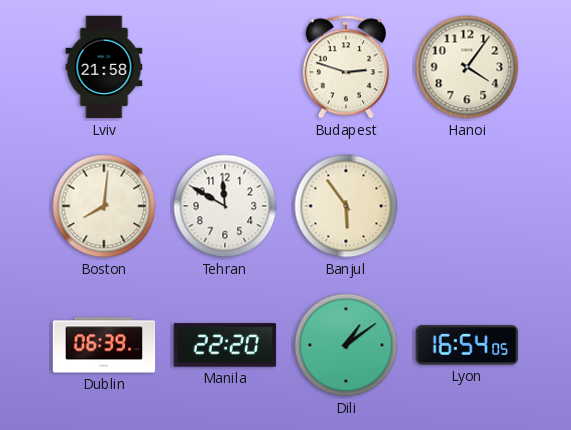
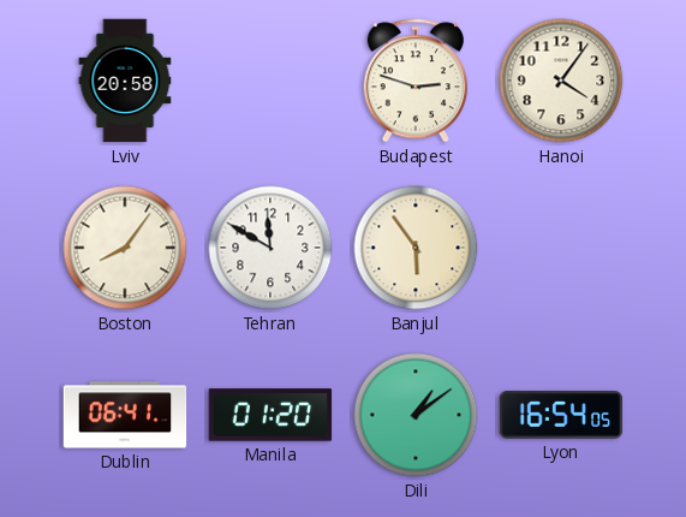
Lviv: 21:58 -> 20:58
Boston: 8:01 -> 8:06
Dublin: 06:39 -> 06:41
Manila: 22:20 -> 01:20
